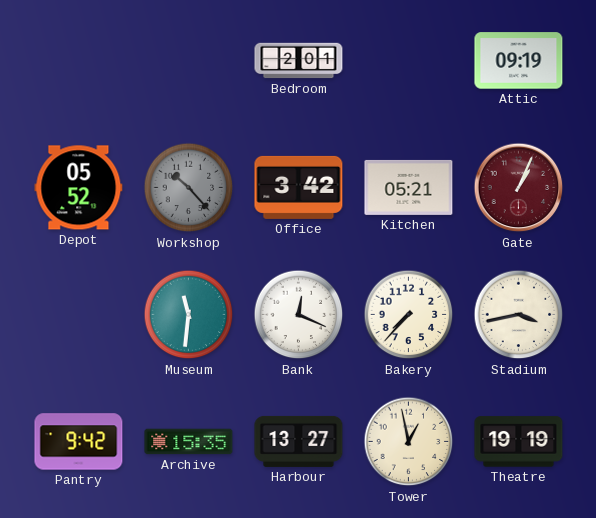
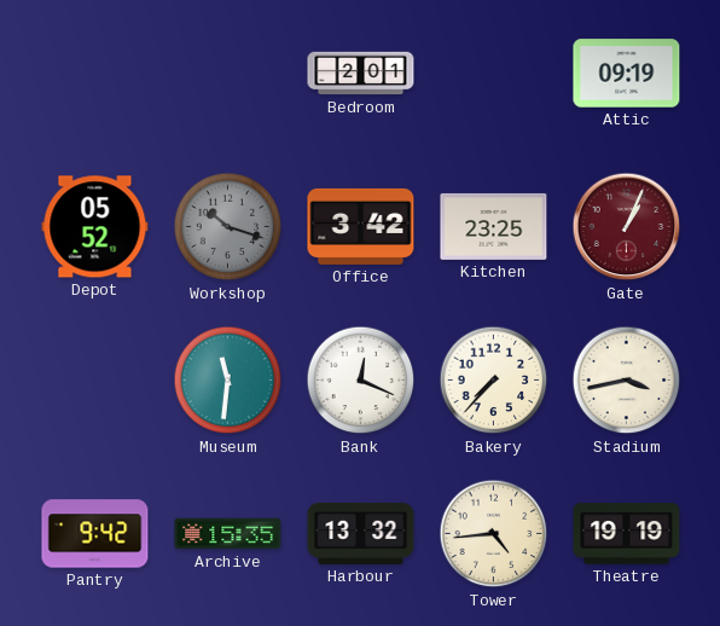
Workshop: 10:23 -> 10:18
Kitchen: 05:21 -> 23:25
Harbour: 13:27 -> 13:32
Tower: 12:58 -> 4:44
